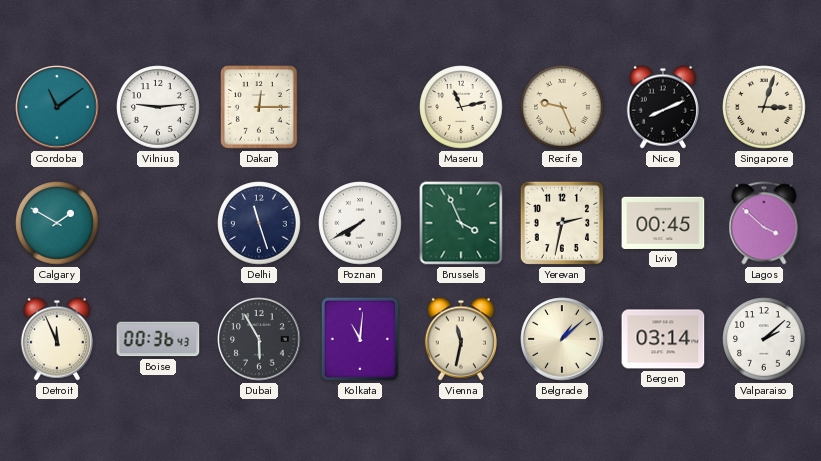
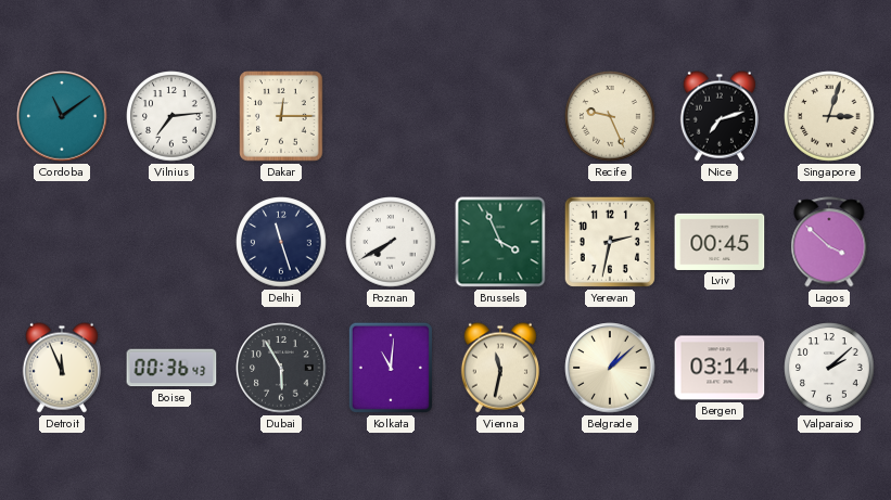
Vilnius: 9:14 -> 7:14
Maseru: 11:13 -> none
Nice: 8:11 -> 7:12
Calgary: 1:50 -> none
